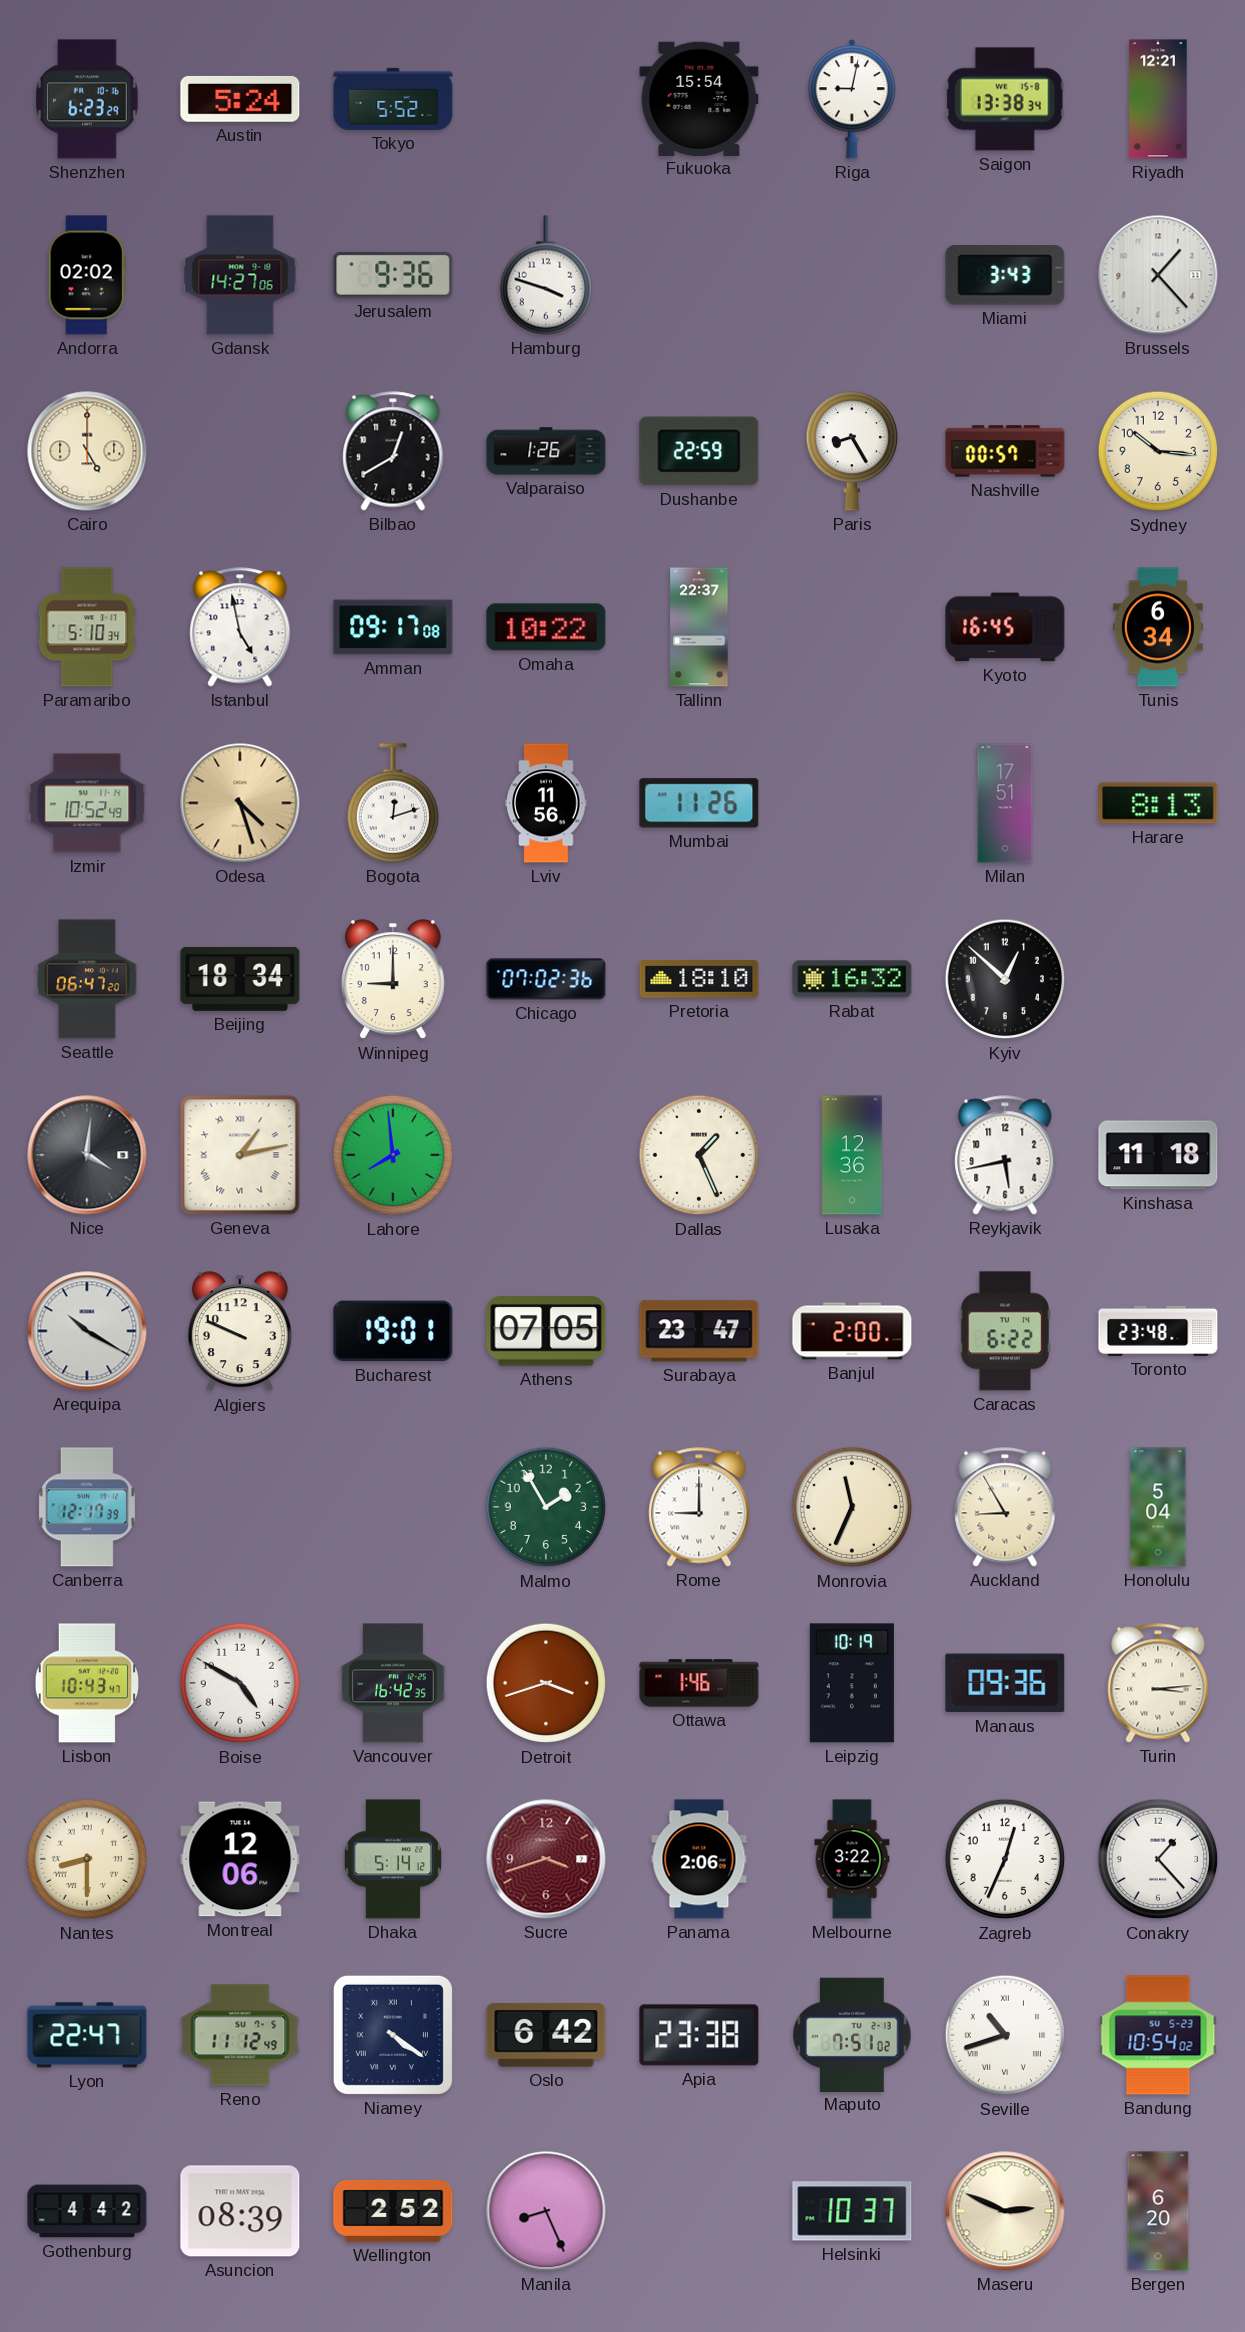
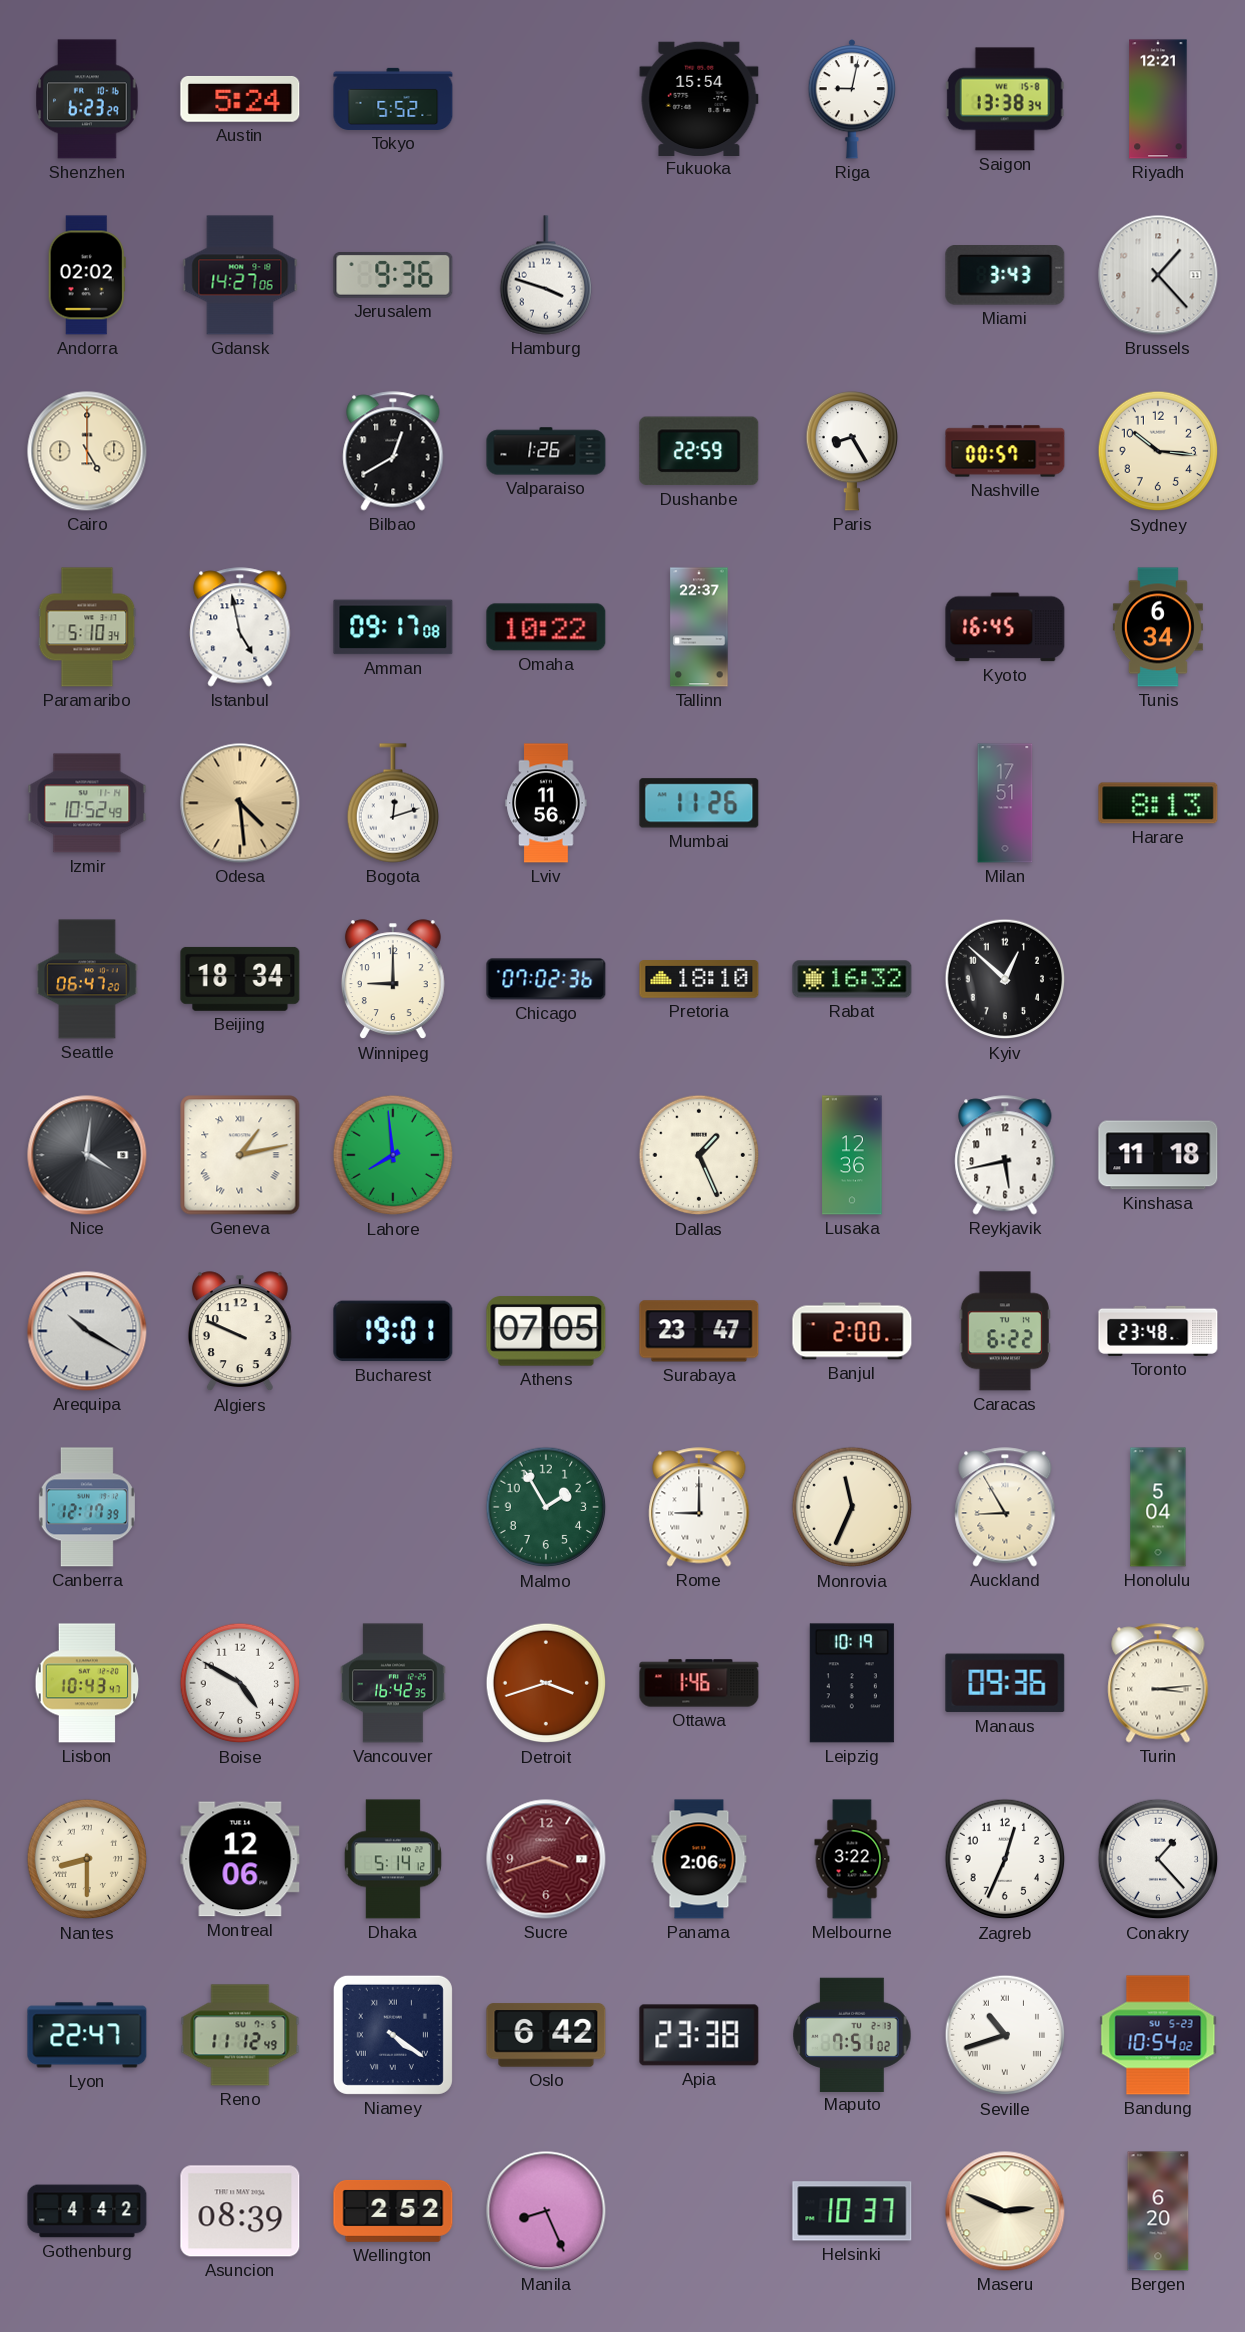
Odesa: 4:27 -> 4:29
